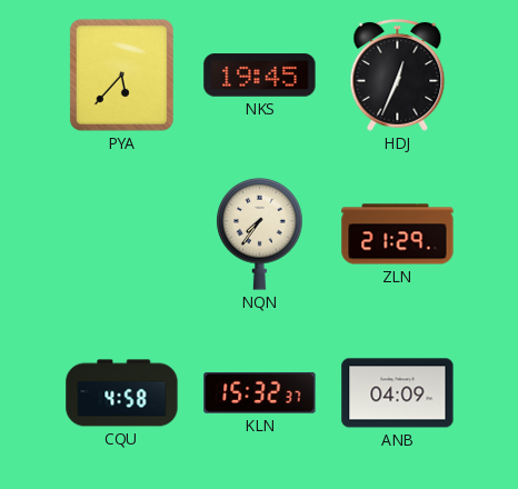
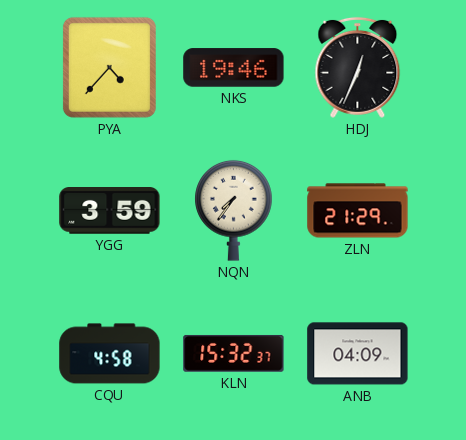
PYA: 5:37 -> 4:37
NKS: 19:45 -> 19:46
YGG: none -> 3:59
